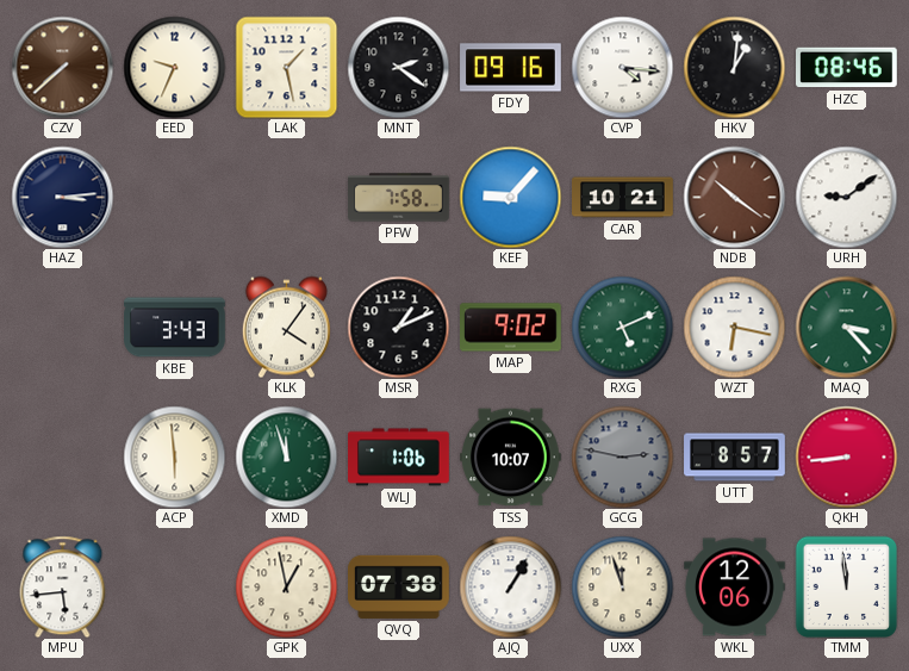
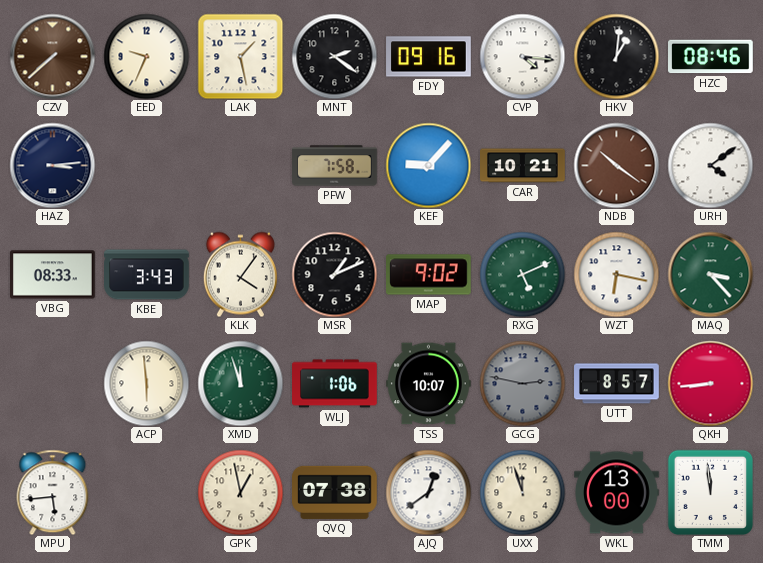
URH: 9:09 -> 4:09
VBG: none -> 08:33
AJQ: 1:05 -> 12:39
WKL: 12:06 -> 13:00
